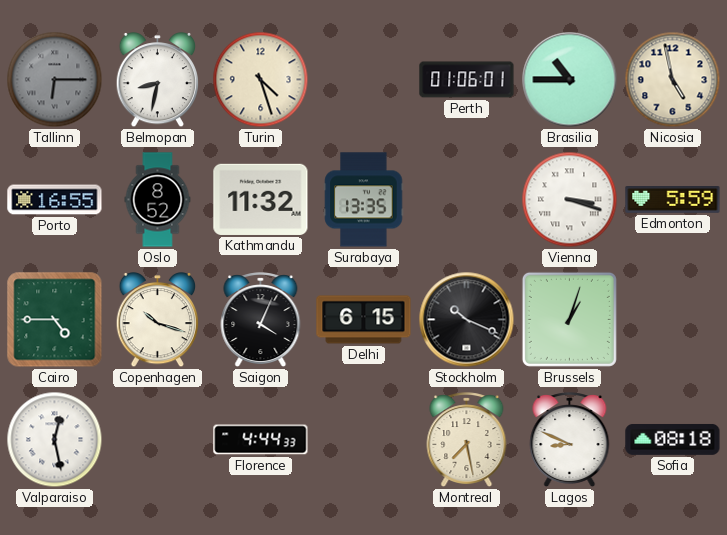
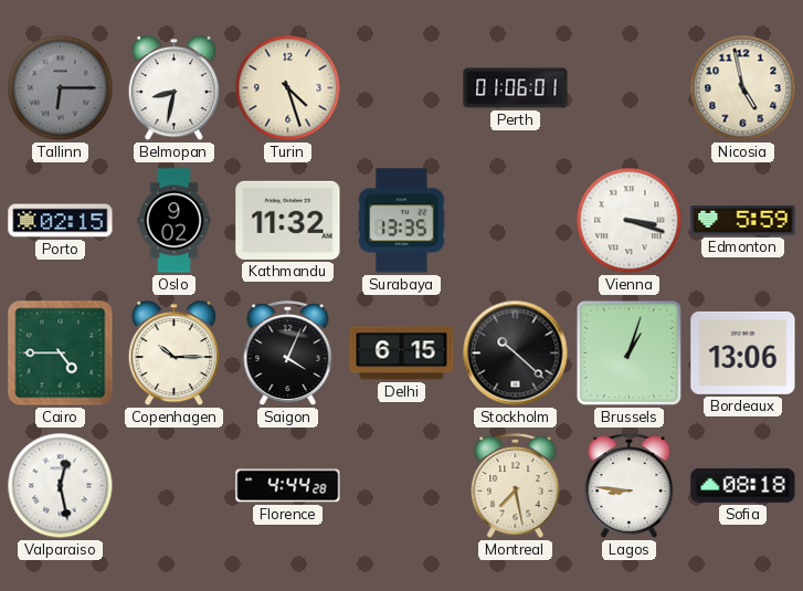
Brasilia: 10:45 -> none
Porto: 16:55 -> 02:15
Oslo: 8:52 -> 9:02
Copenhagen: 10:18 -> 10:15
Stockholm: 10:19 -> 10:22
Bordeaux: none -> 13:06
Florence: 4:44:33 -> 4:44:28
Lagos: 8:49 -> 8:46
